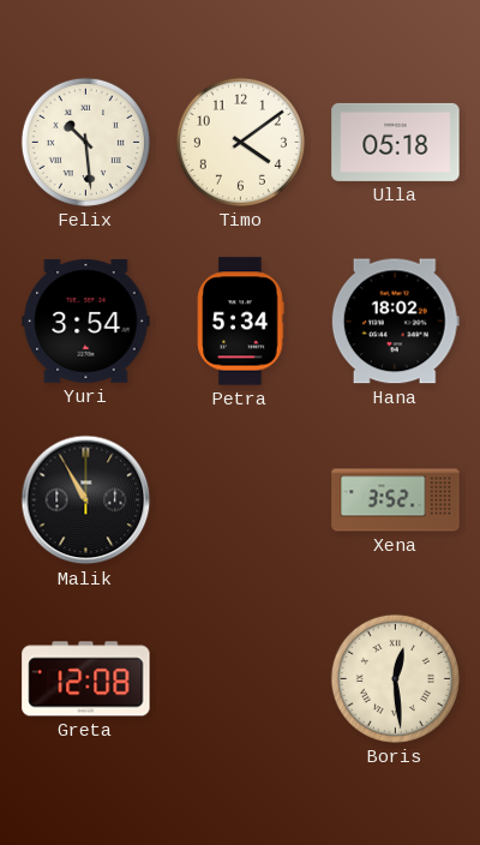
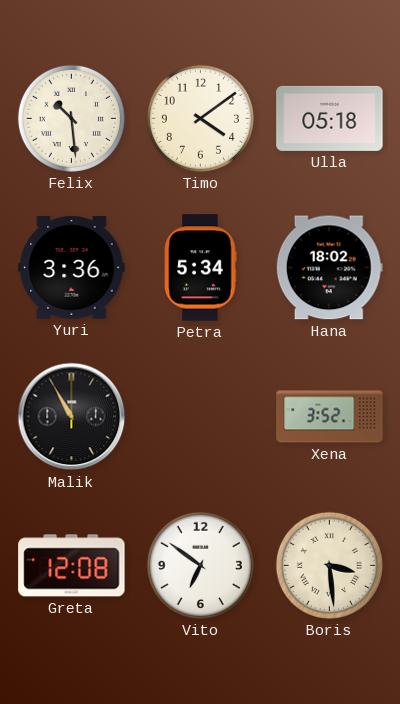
Yuri: 3:54 -> 3:36
Vito: none -> 6:51
Boris: 12:29 -> 3:29
